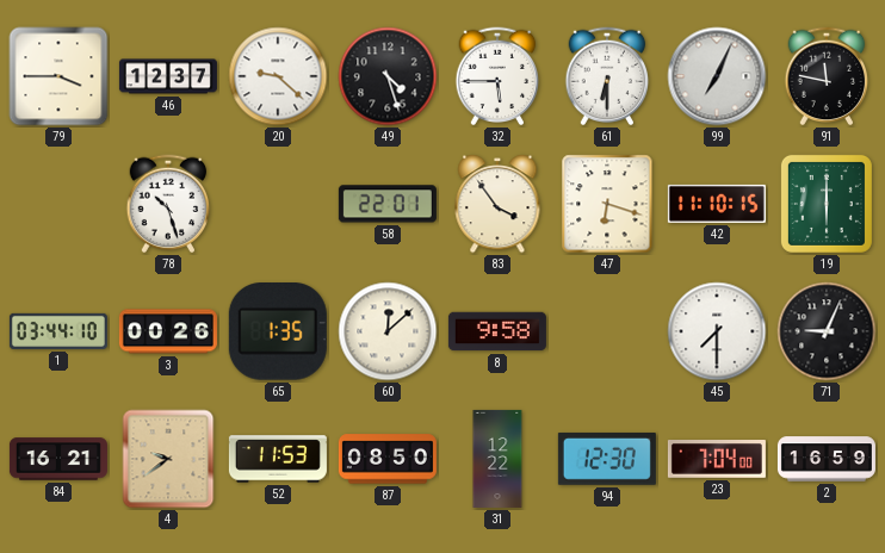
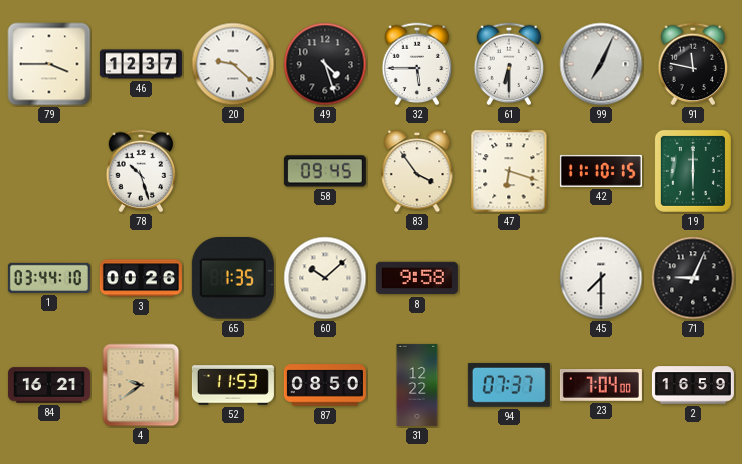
58: 22:01 -> 09:45
60: 12:08 -> 10:08
94: 12:30 -> 07:37
